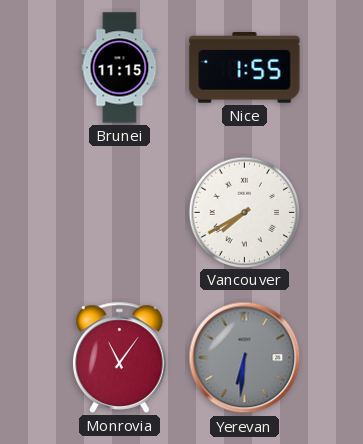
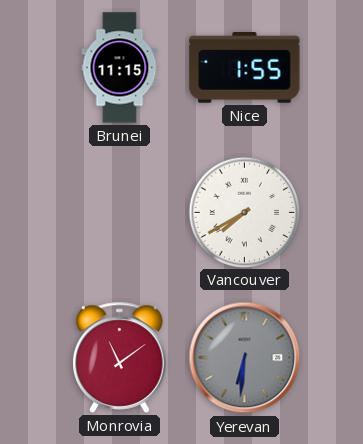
Monrovia: 11:06 -> 11:09
